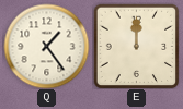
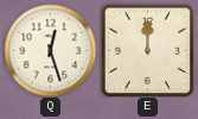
Q: 1:24 -> 12:27
